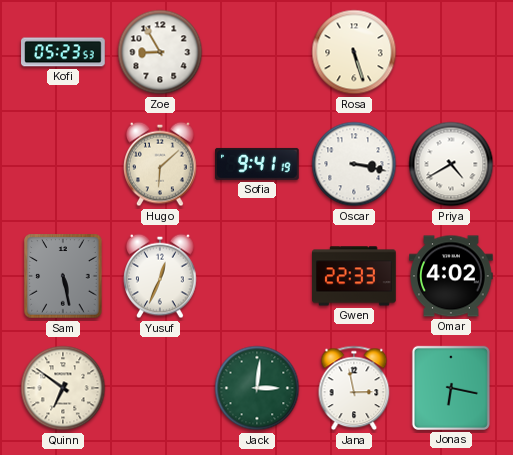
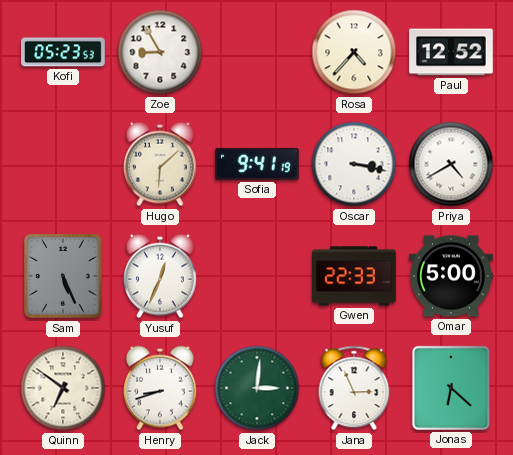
Rosa: 5:27 -> 4:37
Paul: none -> 12:52
Sam: 5:28 -> 5:26
Omar: 4:02 -> 5:00
Henry: none -> 8:42
Jana: 2:58 -> 2:56
Jonas: 6:17 -> 6:22
